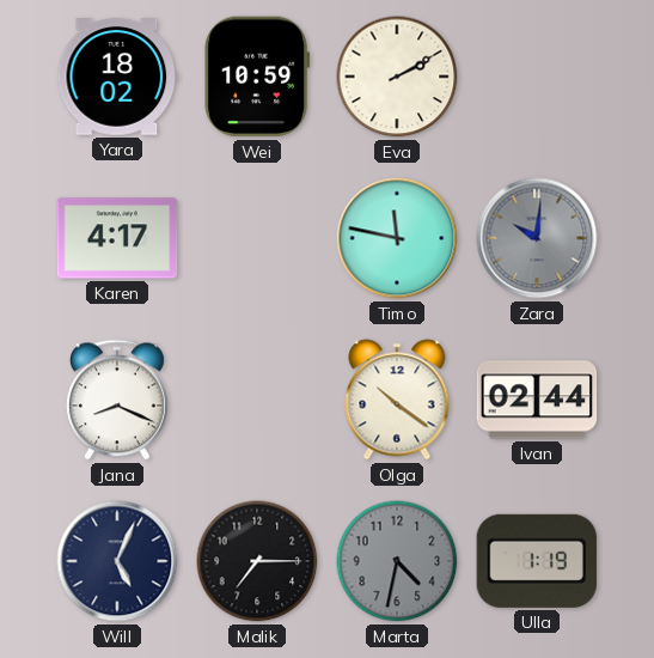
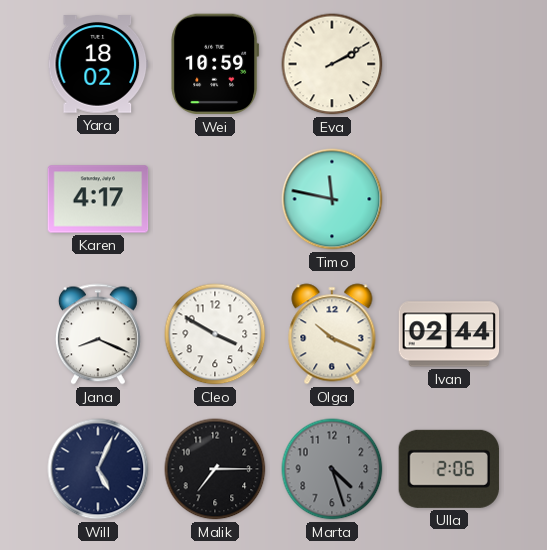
Zara: 10:01 -> none
Cleo: none -> 3:50
Olga: 10:21 -> 10:19
Marta: 4:32 -> 4:27
Ulla: 1:19 -> 2:06
